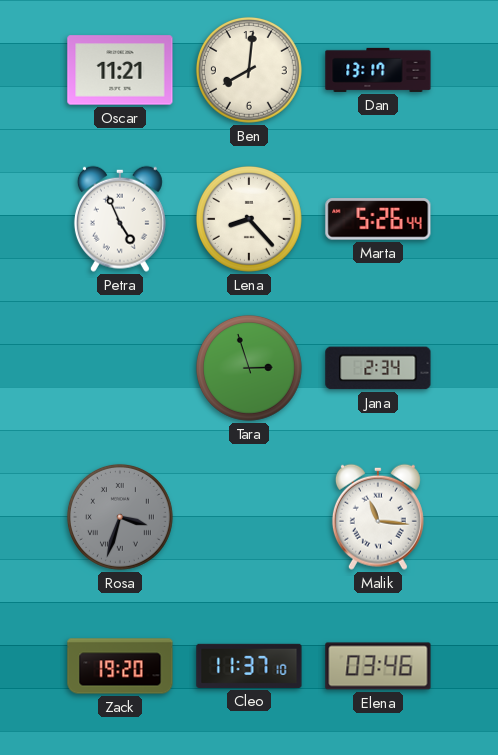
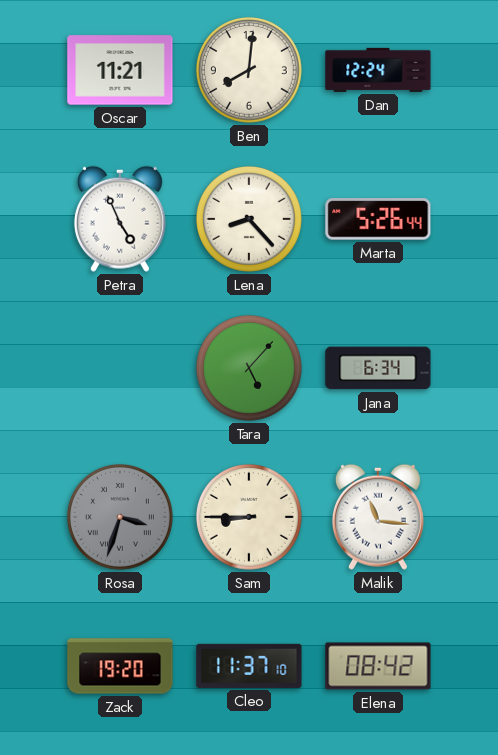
Dan: 13:17 -> 12:24
Tara: 2:57 -> 5:07
Jana: 2:34 -> 6:34
Sam: none -> 8:45
Elena: 03:46 -> 08:42
